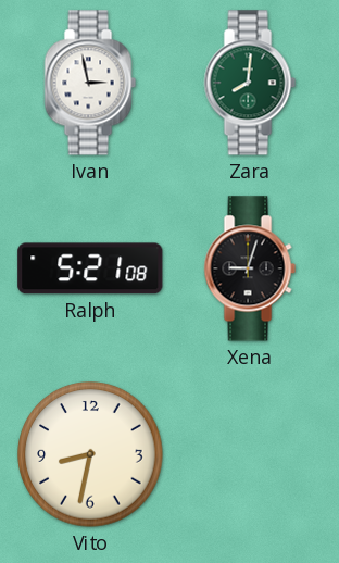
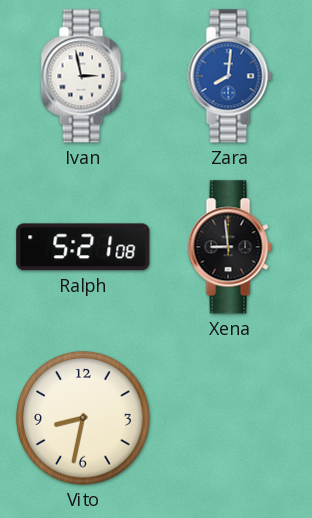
Zara dial: green -> blue
Xena: 9:03 -> 8:59
